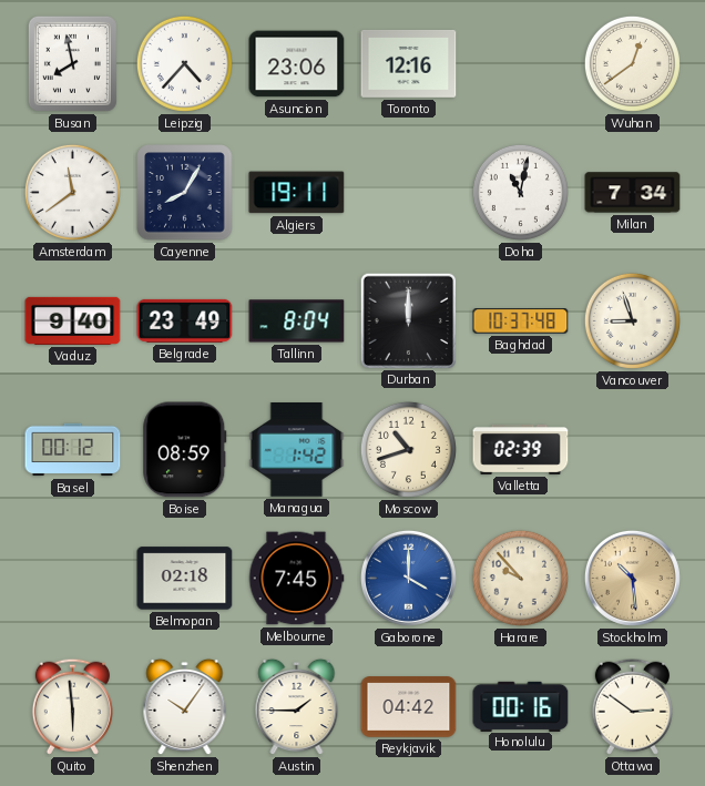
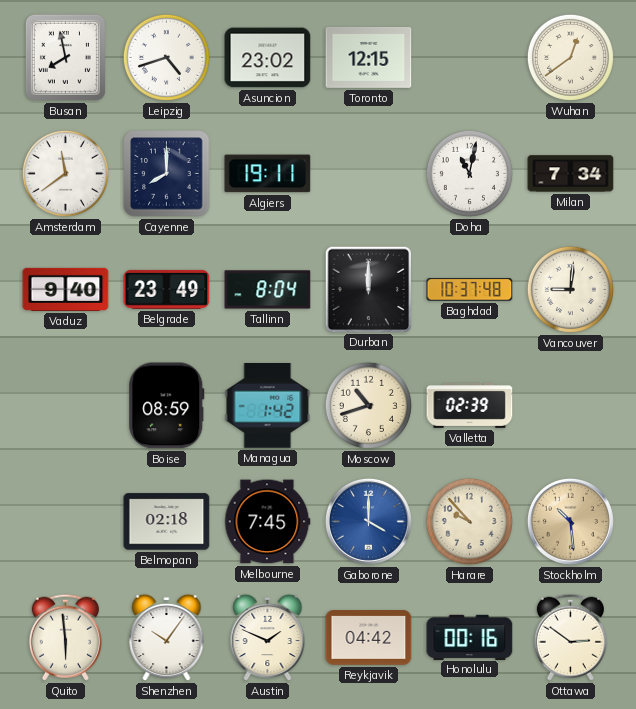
Leipzig: 4:37 -> 4:42
Asuncion: 23:06 -> 23:02
Toronto: 12:16 -> 12:15
Cayenne: 8:05 -> 8:00
Vancouver: 8:57 -> 9:01
Basel: 00:12 -> none
Austin: 1:45 -> 1:49
